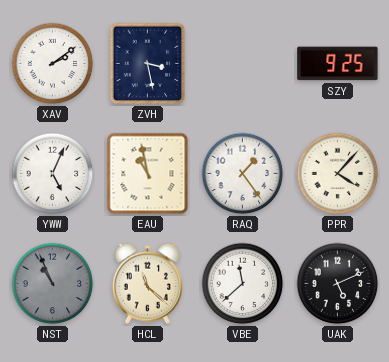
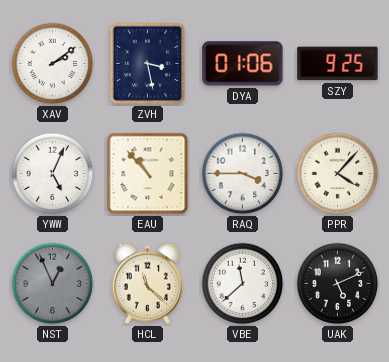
DYA: none -> 01:06
EAU: 10:58 -> 10:53
RAQ: 1:24 -> 3:45
NST: 10:56 -> 12:56
